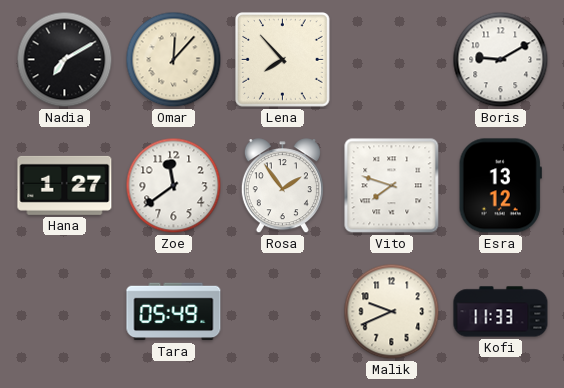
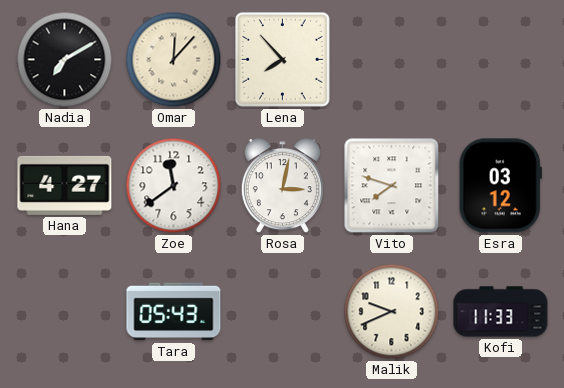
Boris: 9:10 -> none
Hana: 1:27 -> 4:27
Rosa: 1:54 -> 3:02
Esra: 13:12 -> 03:12
Tara: 05:49 -> 05:43
